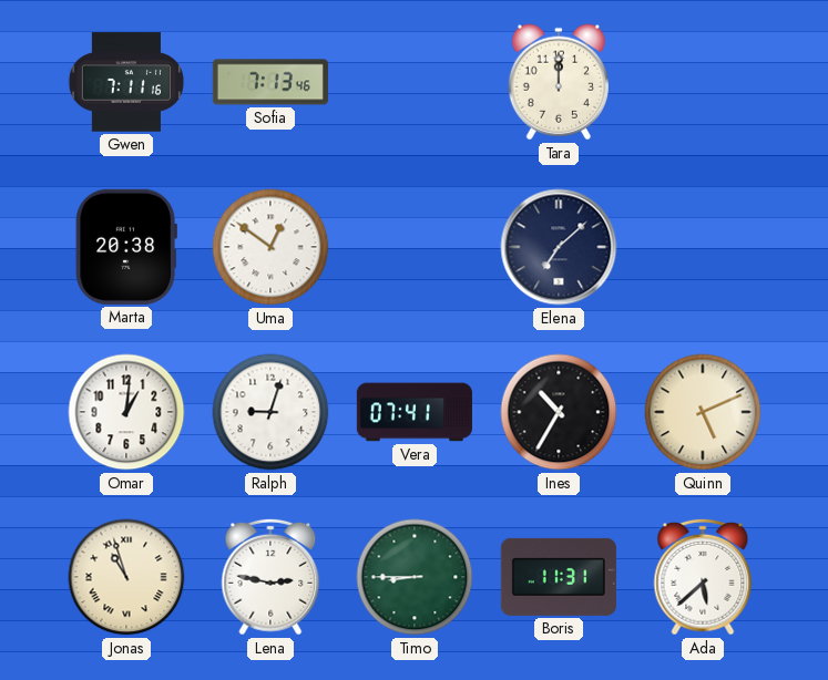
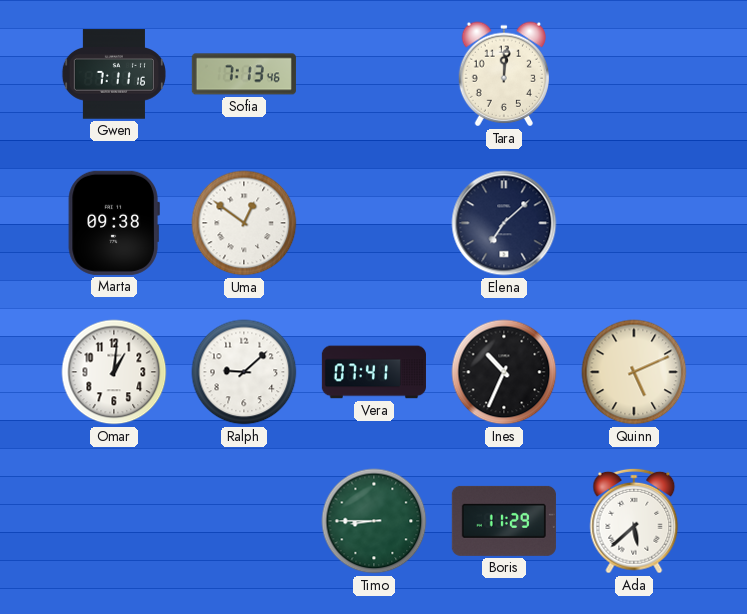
Tara: 12:00 -> 12:01
Marta: 20:38 -> 09:38
Ralph: 9:03 -> 9:08
Ines: 10:35 -> 10:34
Jonas: 10:57 -> none
Lena: 2:47 -> none
Boris: 11:31 -> 11:29
